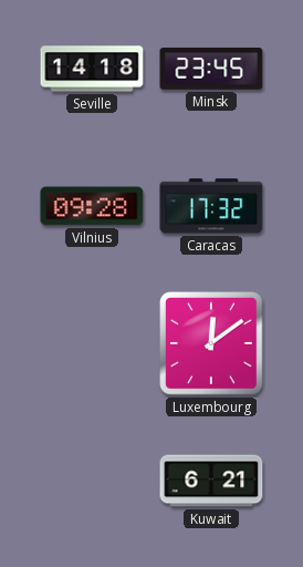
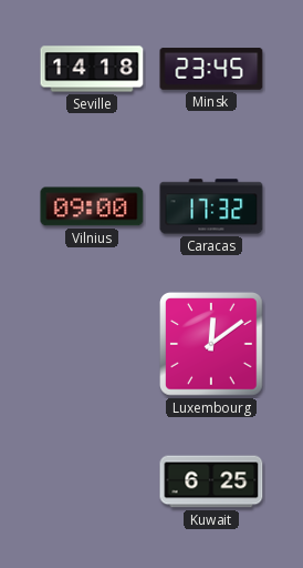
Vilnius: 09:28 -> 09:00
Kuwait: 6:21 -> 6:25
